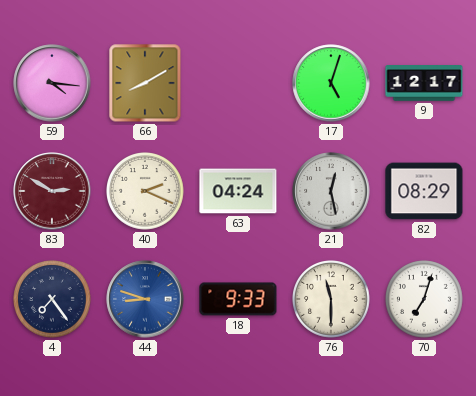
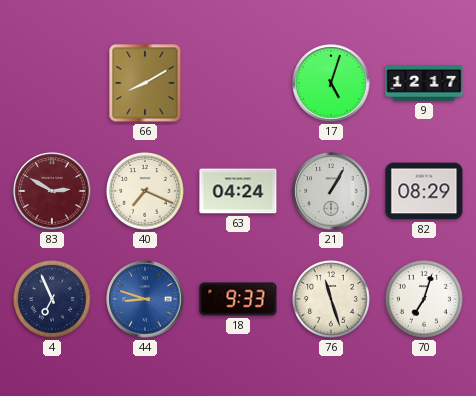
59: 4:16 -> none
40: 2:19 -> 7:19
21: 12:28 -> 1:05
4: 7:24 -> 6:56
76: 11:30 -> 11:27
